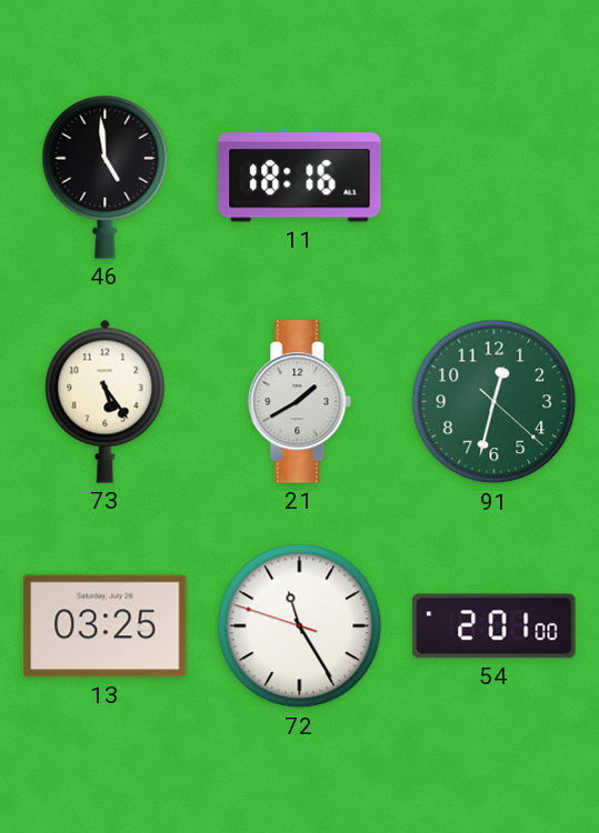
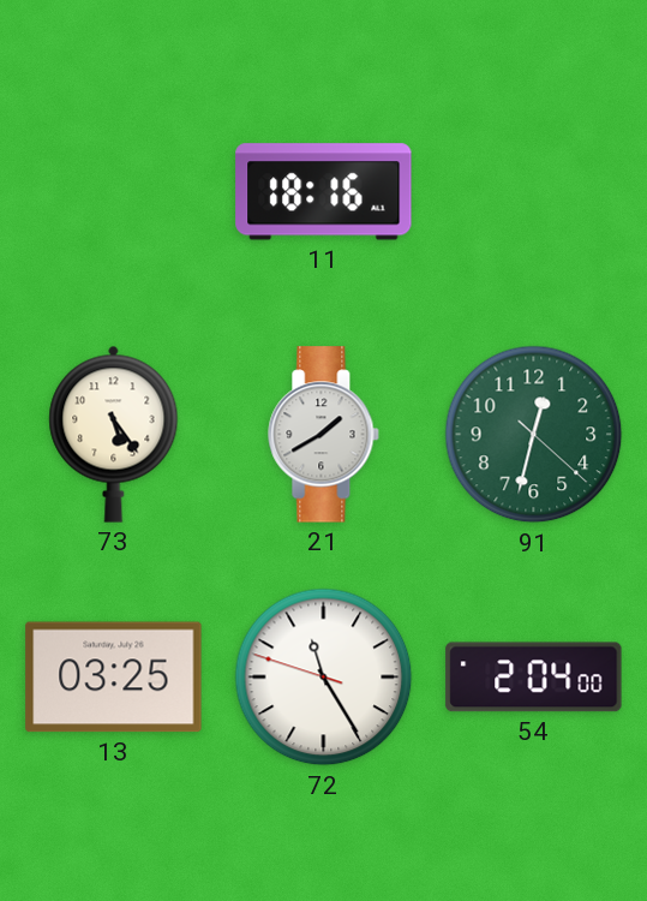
46: 4:59 -> none
54: 2:01 -> 2:04
